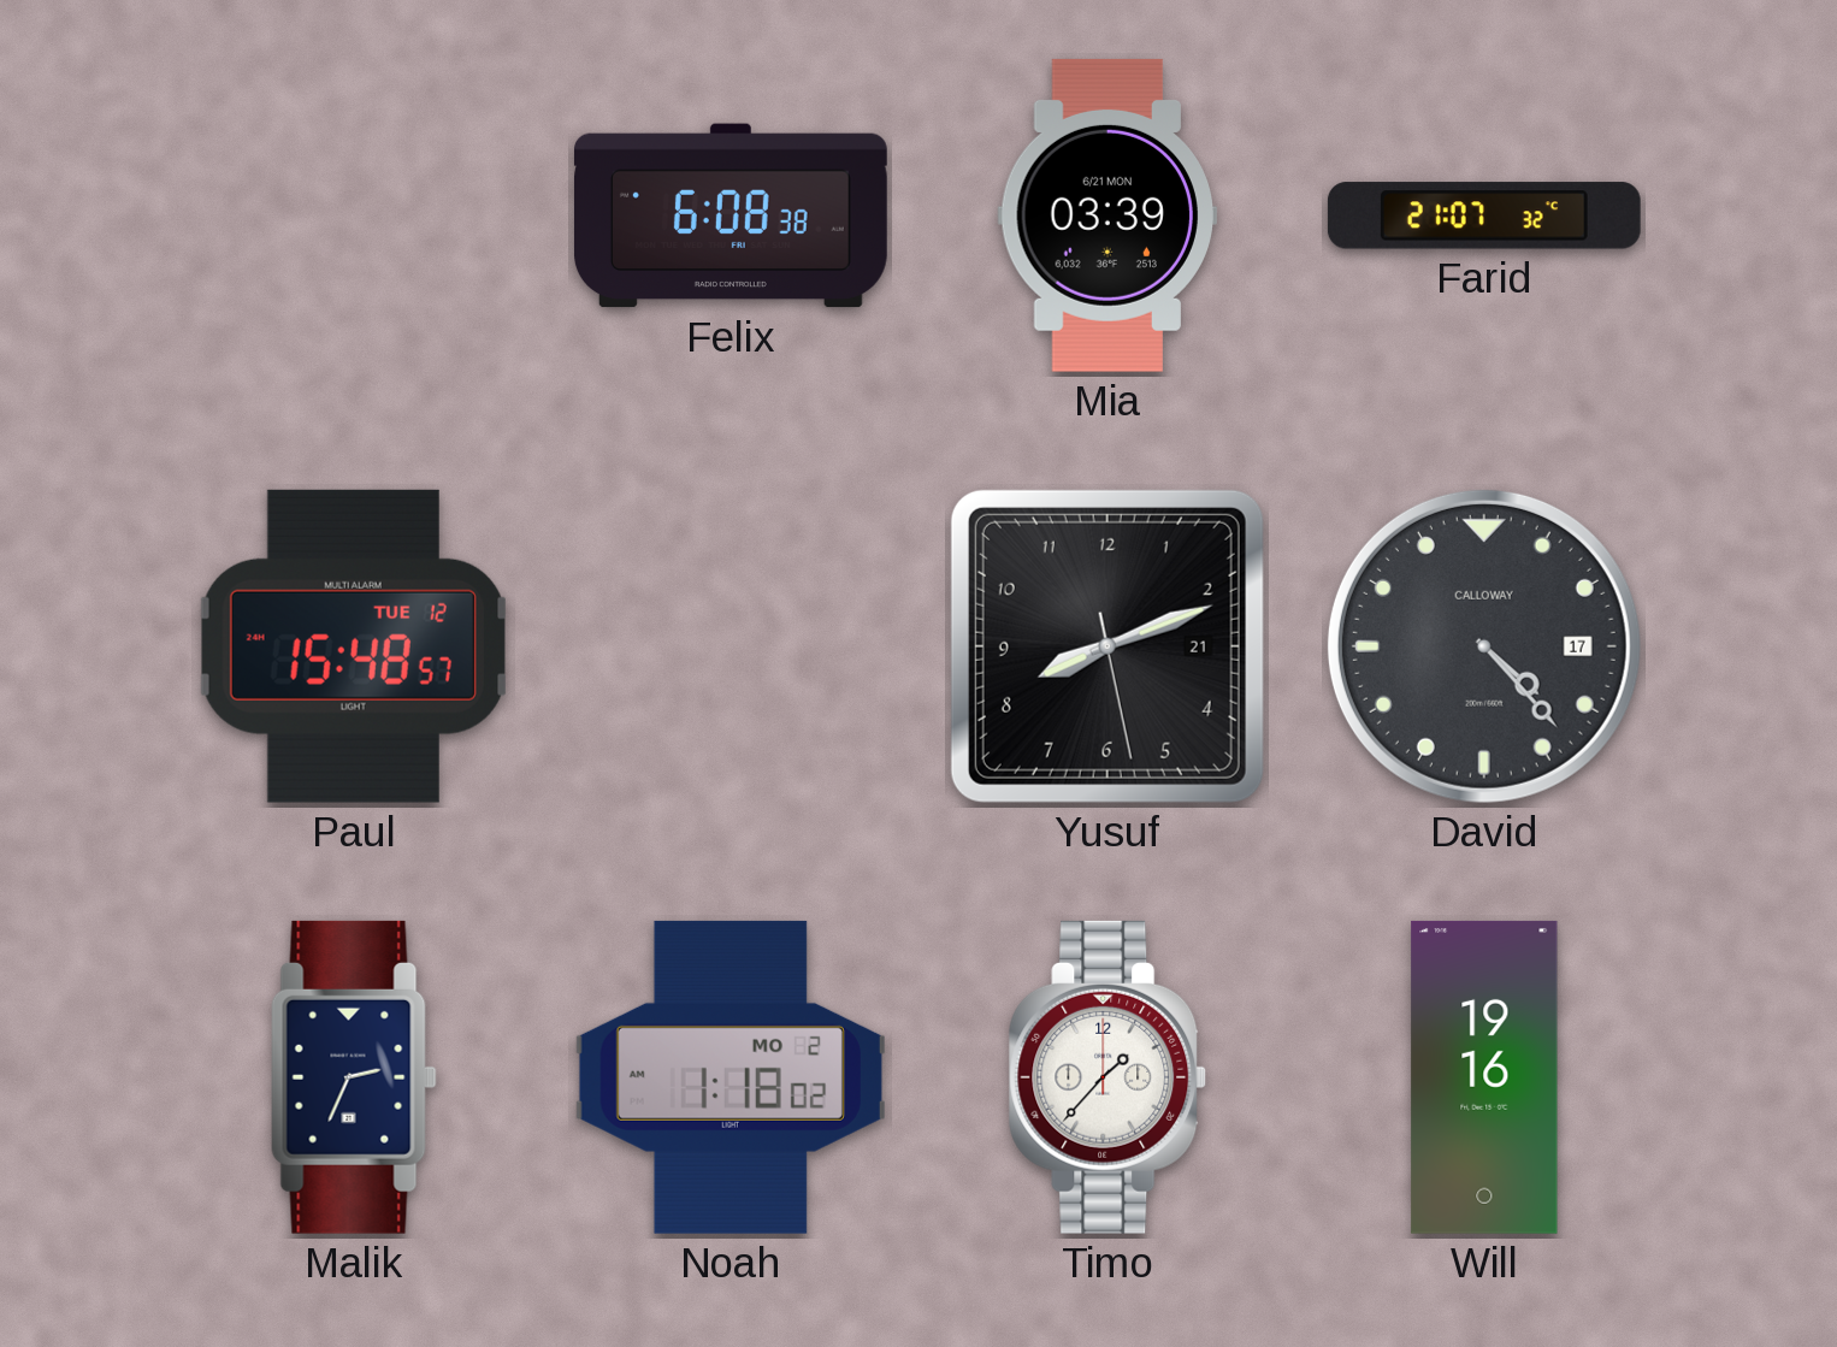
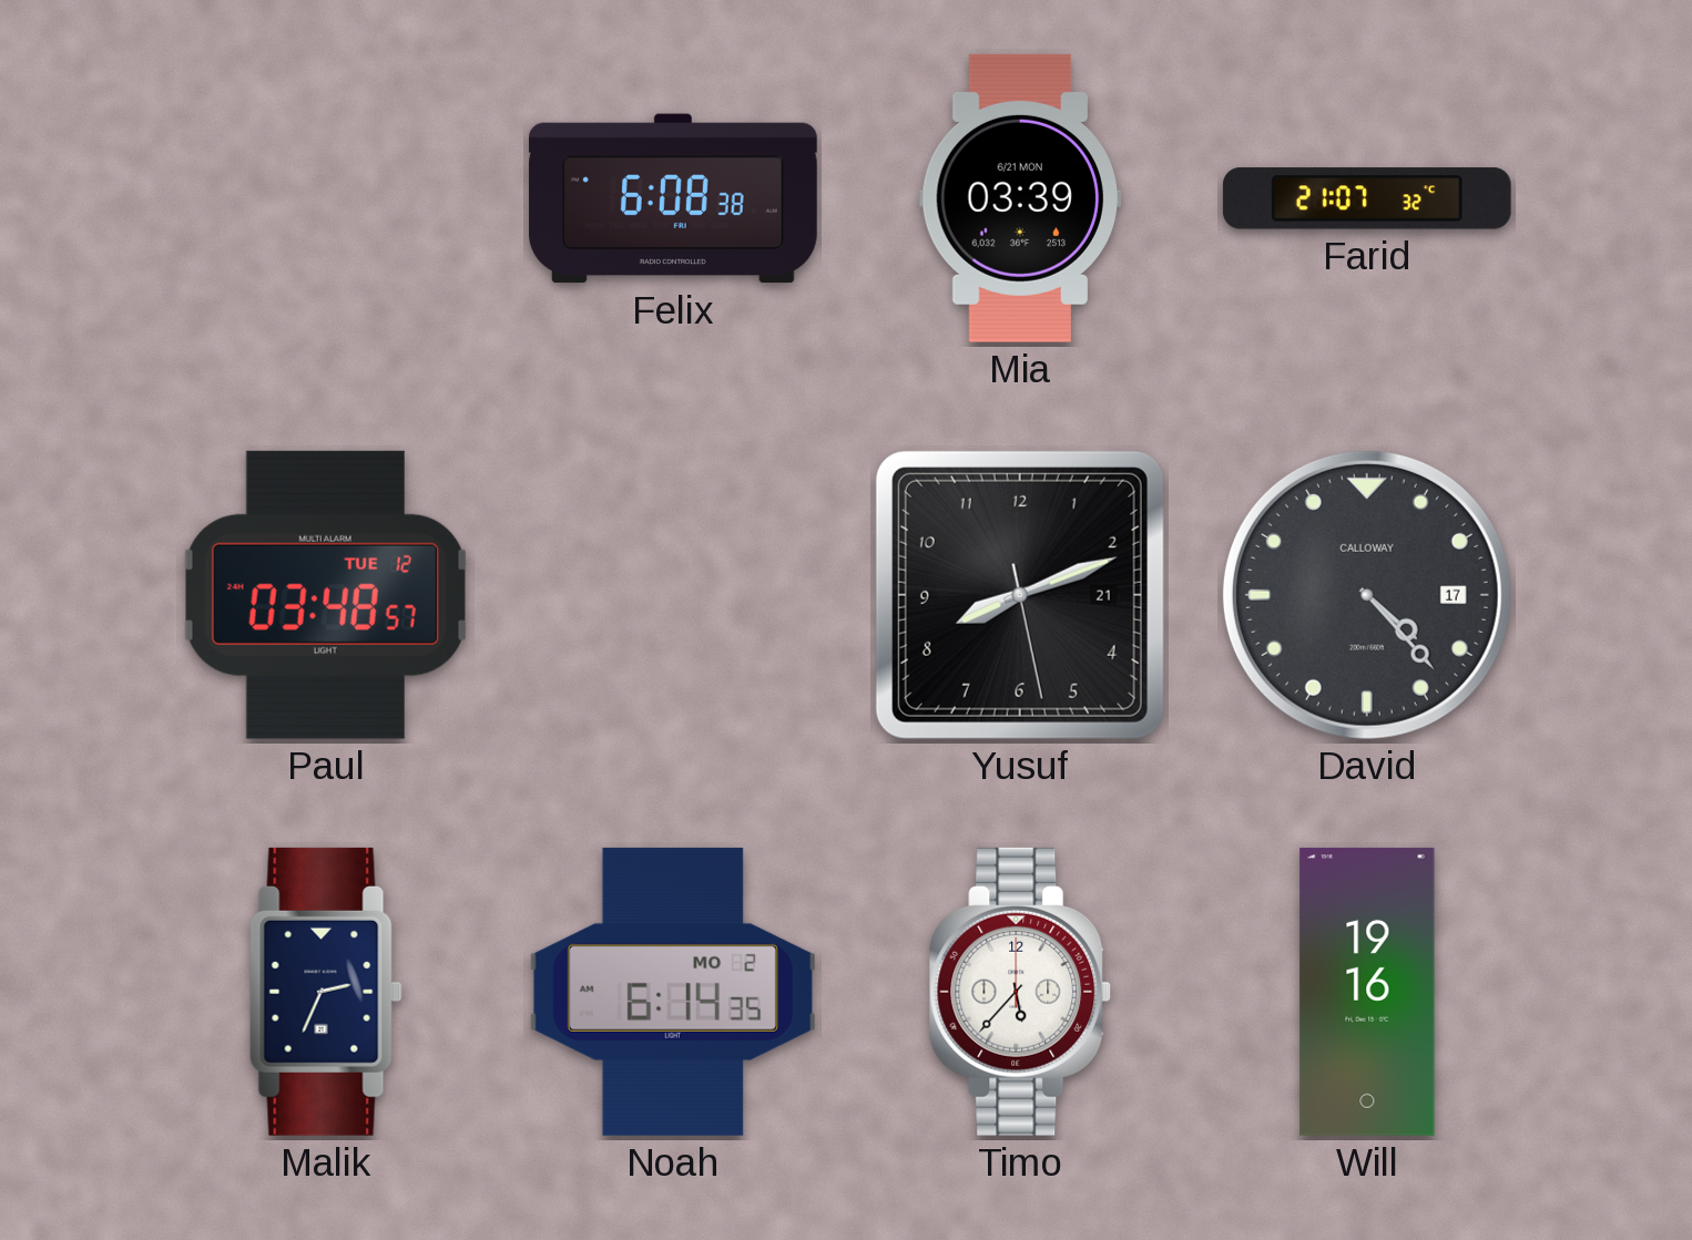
Paul: 15:48 -> 03:48
Noah: 1:18 -> 6:14
Timo: 1:37 -> 5:37
